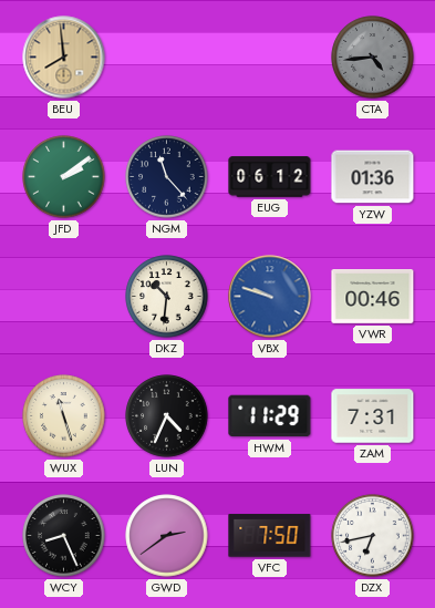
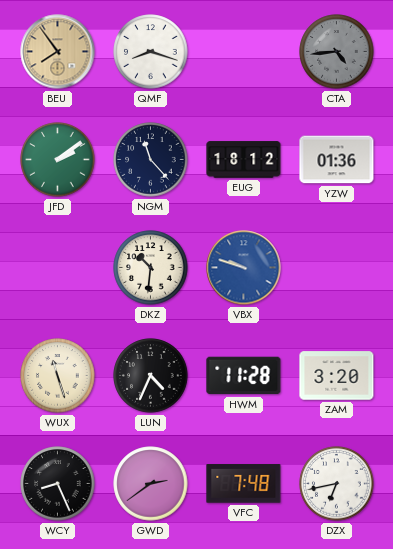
BEU: 7:59 -> 7:54
QMF: none -> 8:18
EUG: 06:12 -> 18:12
VWR: 00:46 -> none
HWM: 11:29 -> 11:28
ZAM: 7:31 -> 3:20
VFC: 7:50 -> 7:48
